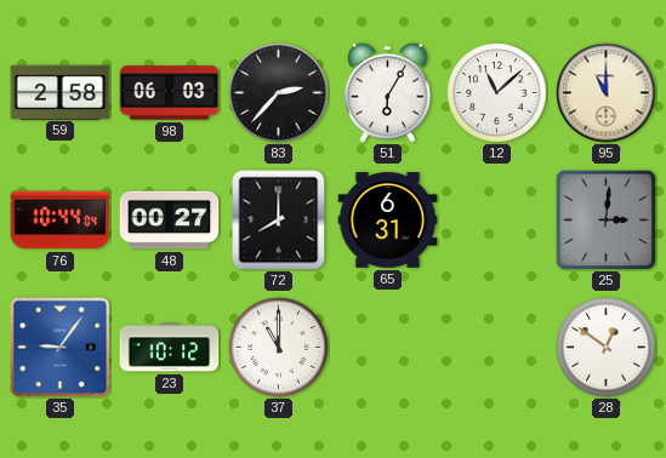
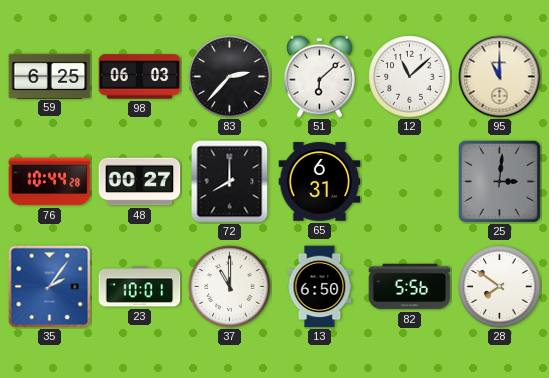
59: 2:58 -> 6:25
51: 6:05 -> 6:08
76: 10:44:04 -> 10:44:28
35: 9:06 -> 2:06
23: 10:12 -> 10:01
13: none -> 6:50
82: none -> 5:56
28: 12:51 -> 7:51
